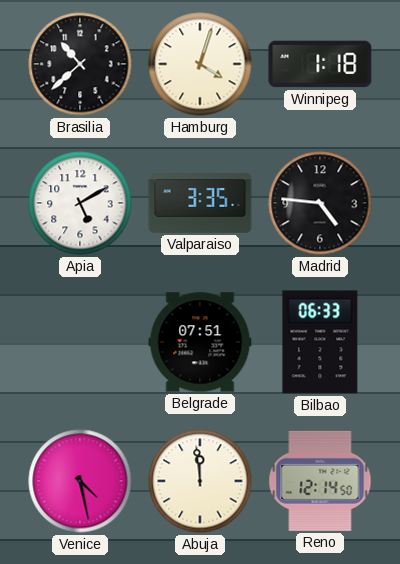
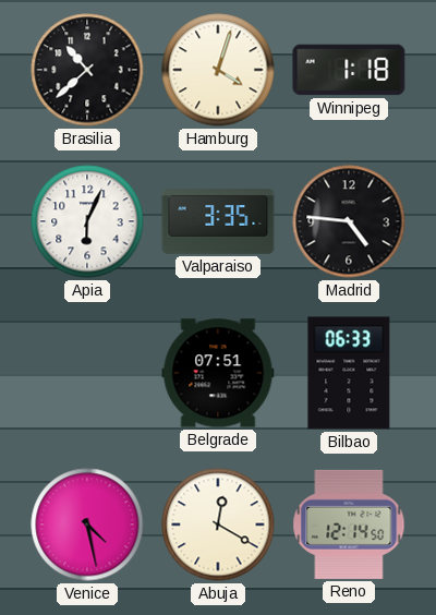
Apia: 5:10 -> 6:04
Abuja: 11:59 -> 12:20
